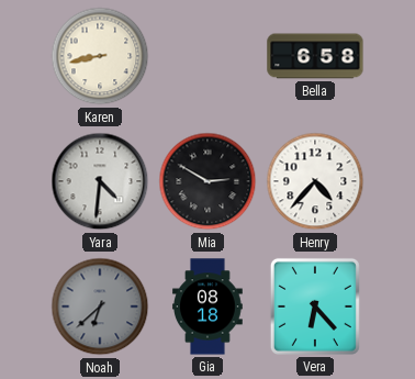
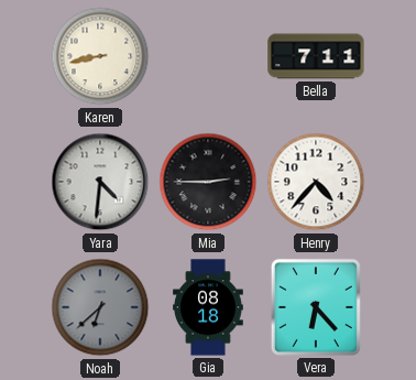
Bella: 6:58 -> 7:11
Mia: 2:50 -> 2:45
